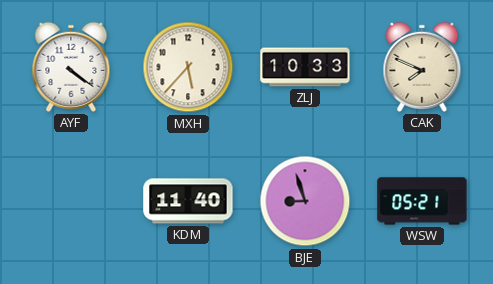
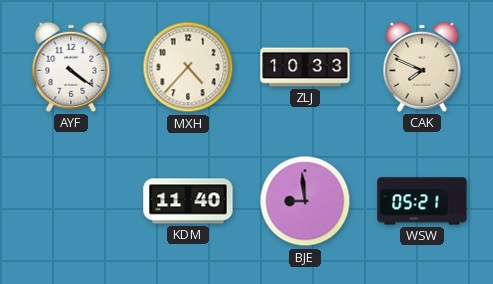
MXH: 5:37 -> 4:37
BJE: 8:57 -> 8:59
